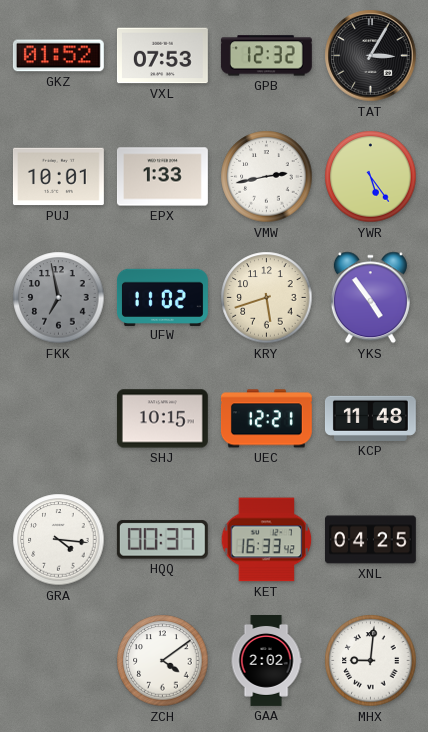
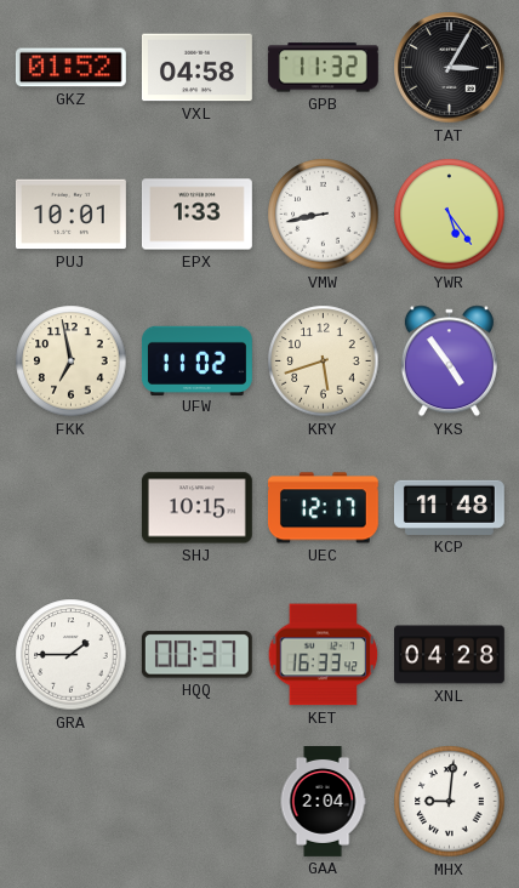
VXL: 07:53 -> 04:58
GPB: 12:32 -> 11:32
VMW: 2:43 -> 8:43
FKK dial: grey -> cream
UEC: 12:21 -> 12:17
GRA: 4:16 -> 1:45
XNL: 04:25 -> 04:28
ZCH: 4:09 -> none
GAA: 2:02 -> 2:04
